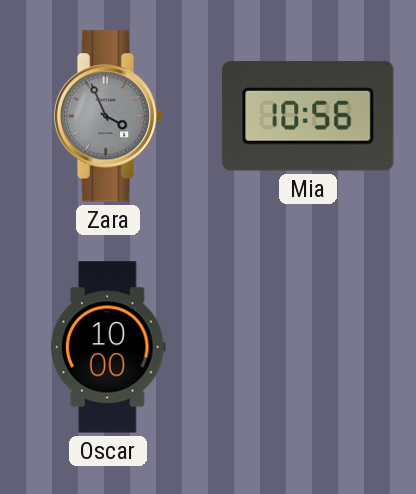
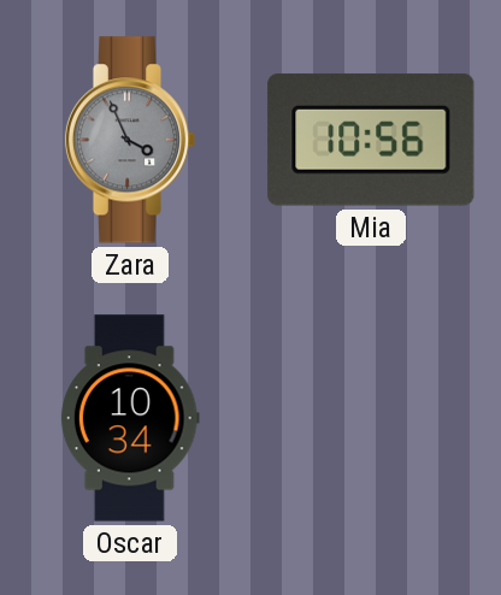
Oscar: 10:00 -> 10:34
